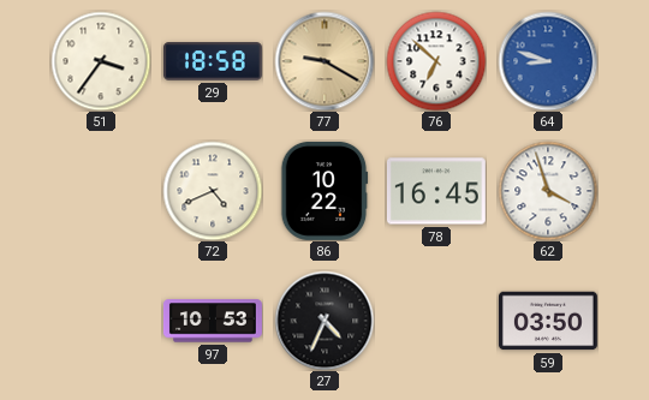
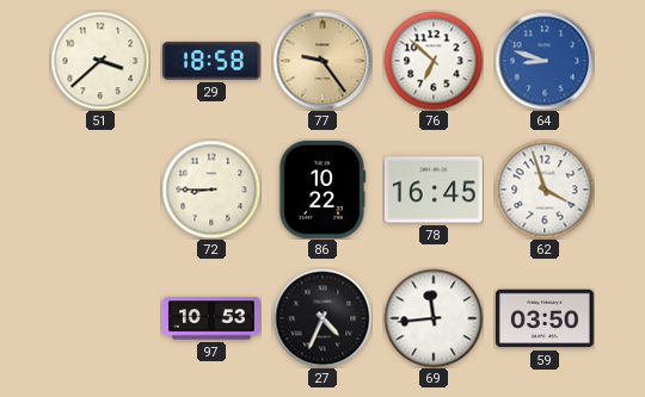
51: 3:36 -> 3:38
77: 9:20 -> 9:24
72: 4:41 -> 8:45
69: none -> 11:44
